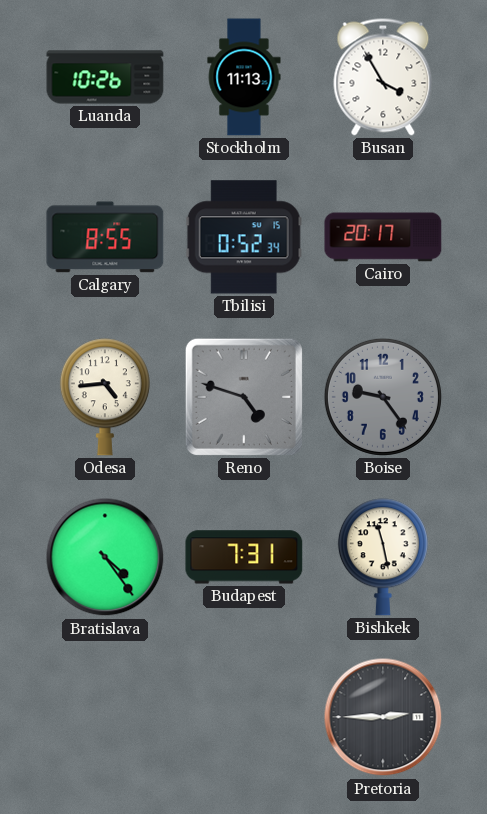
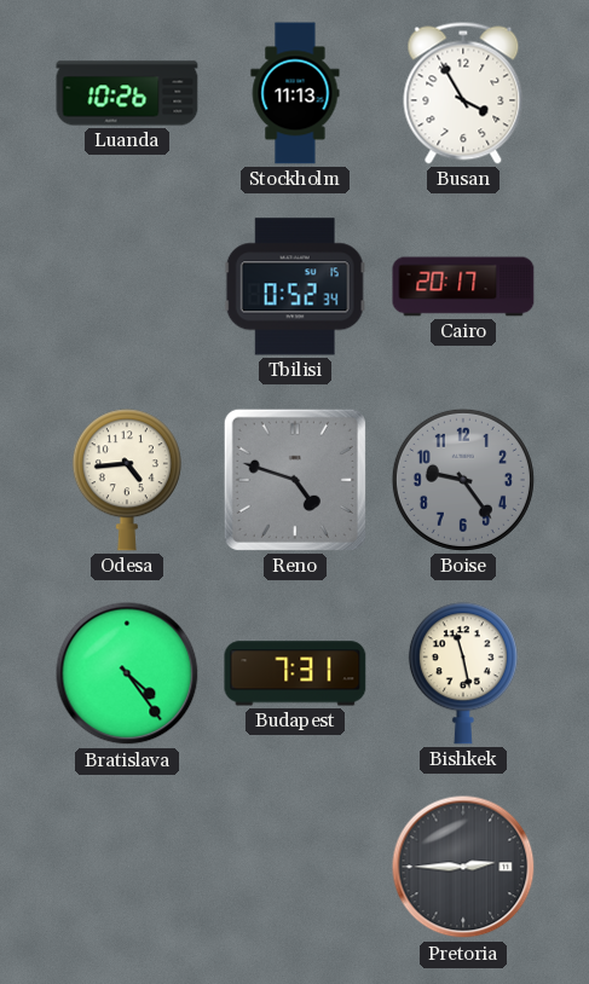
Calgary: 8:55 -> none
